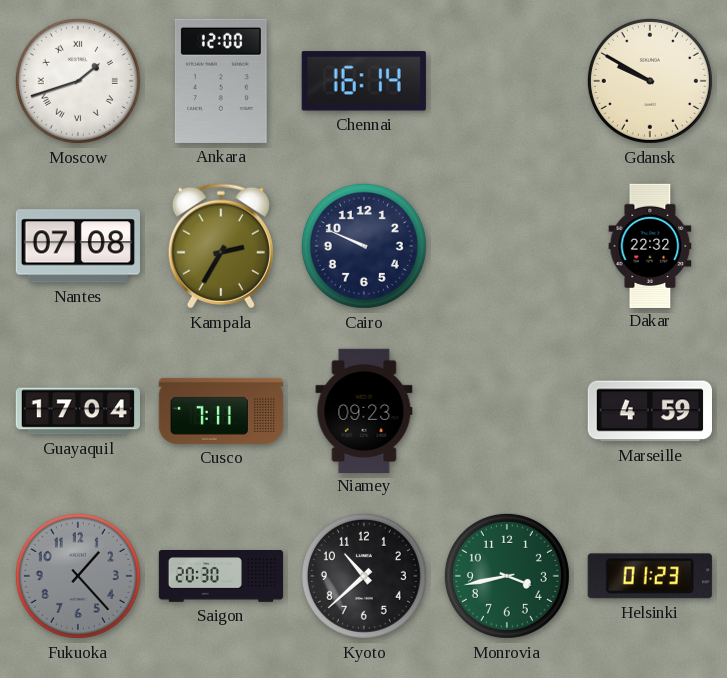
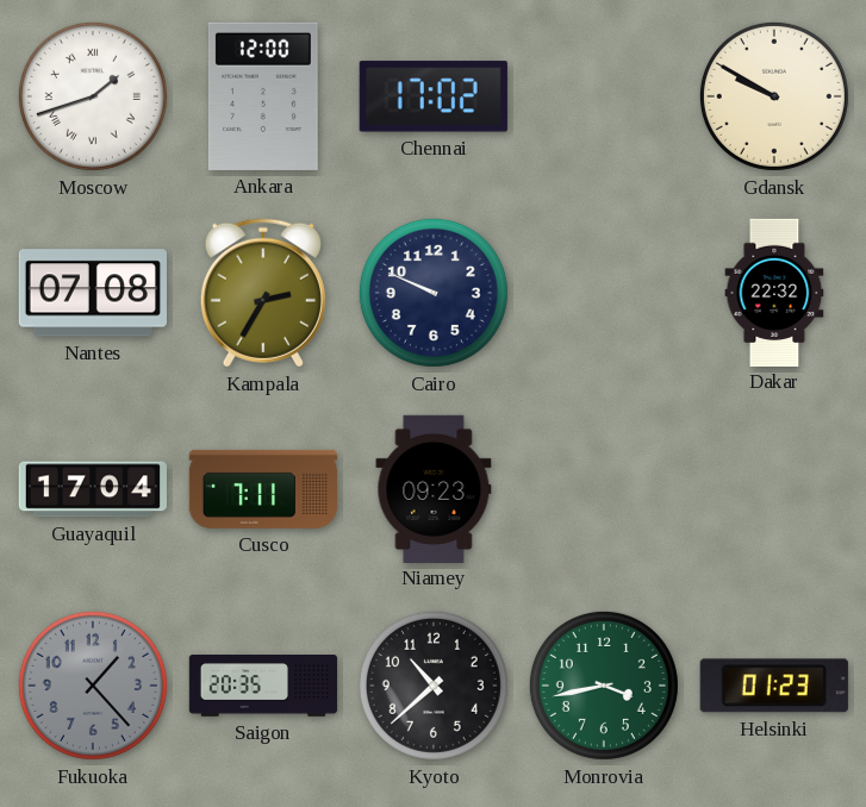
Chennai: 16:14 -> 17:02
Marseille: 4:59 -> none
Saigon: 20:30 -> 20:35
